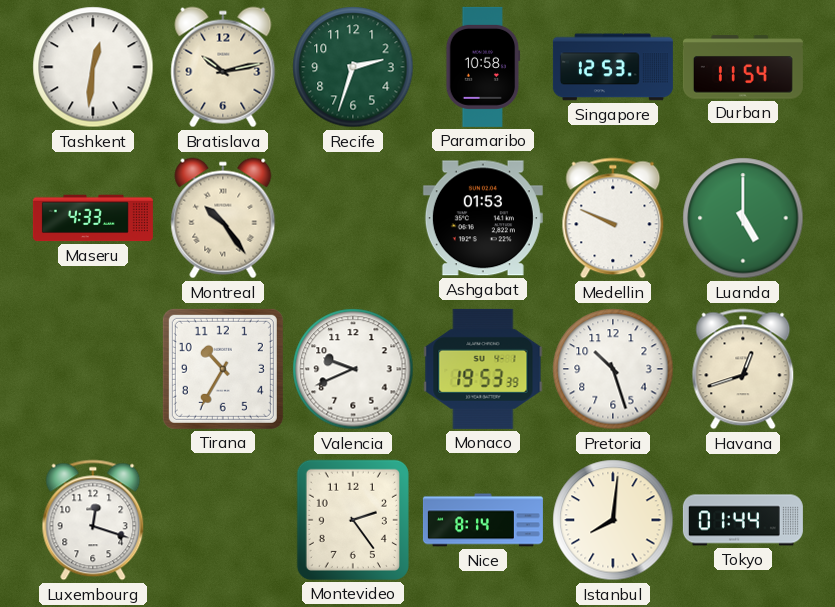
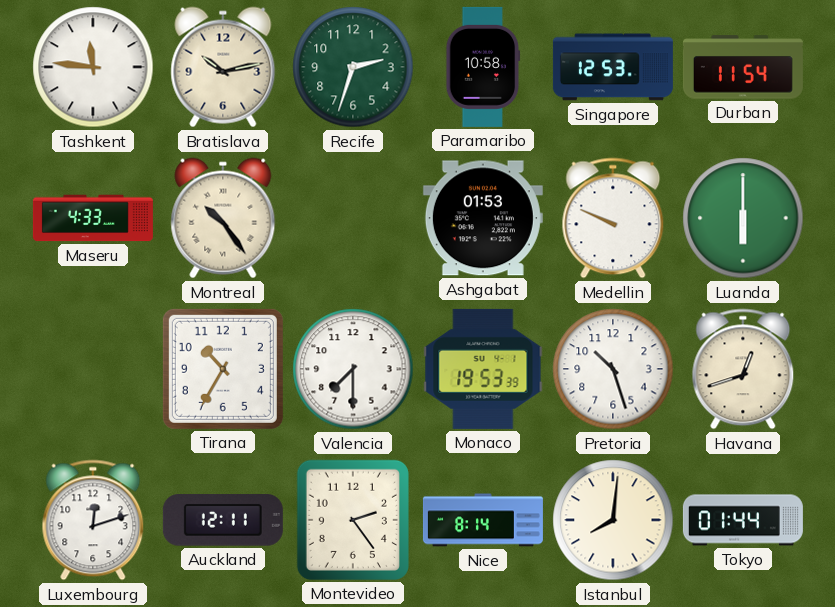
Tashkent: 12:31 -> 11:46
Luanda: 5:00 -> 6:00
Valencia: 9:41 -> 7:30
Luxembourg: 12:18 -> 12:12
Auckland: none -> 12:11
